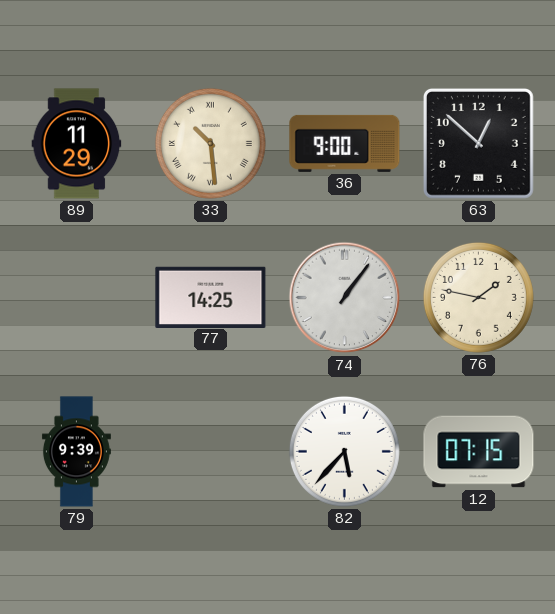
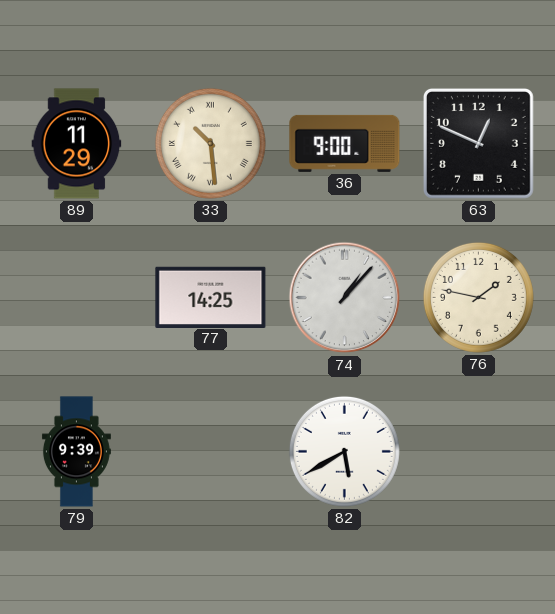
63: 12:52 -> 12:49
74: 1:06 -> 1:07
82: 5:37 -> 5:40
12: 07:15 -> none
